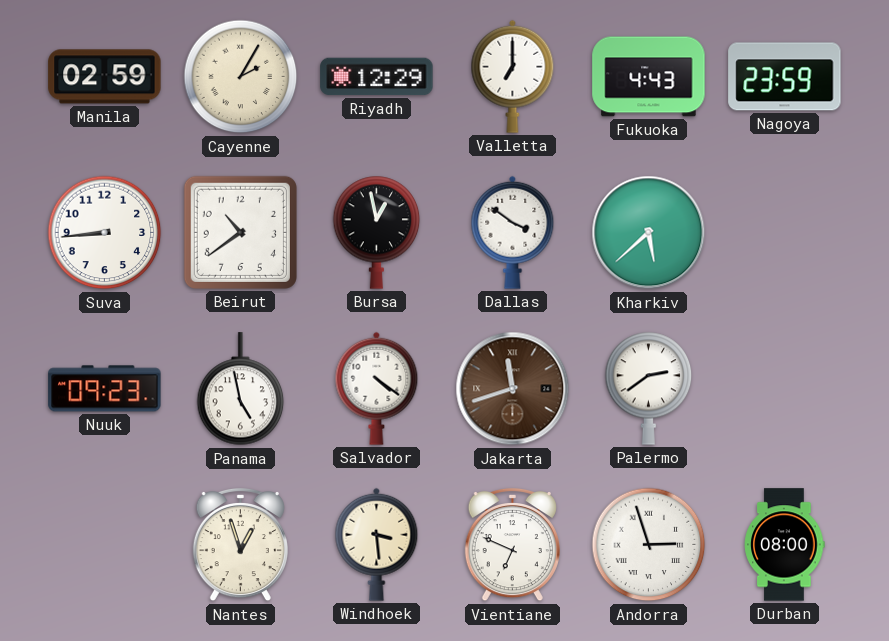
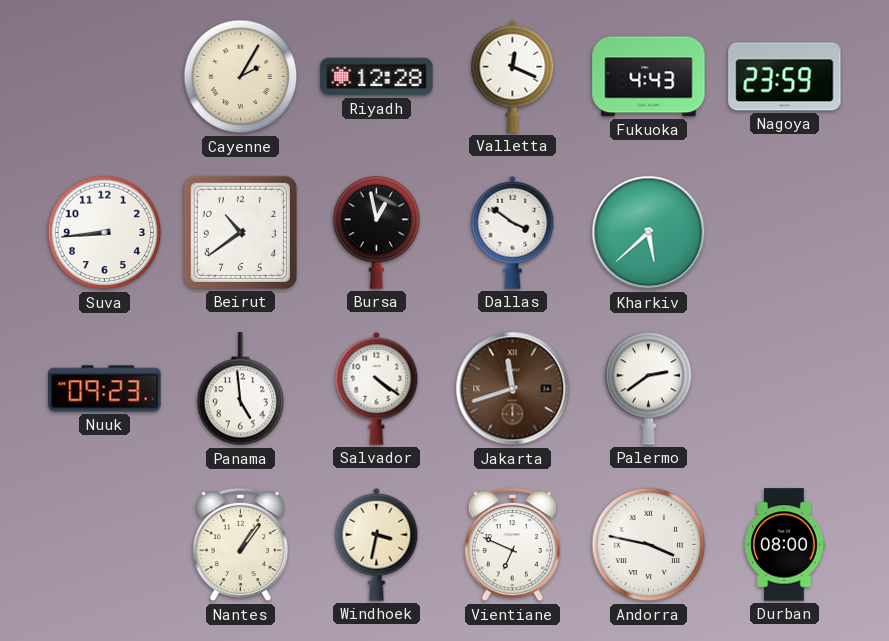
Manila: 02:59 -> none
Riyadh: 12:29 -> 12:28
Valletta: 7:00 -> 12:19
Panama: 4:58 -> 4:59
Nantes: 12:57 -> 1:06
Windhoek: 3:29 -> 3:32
Andorra: 2:57 -> 3:47
